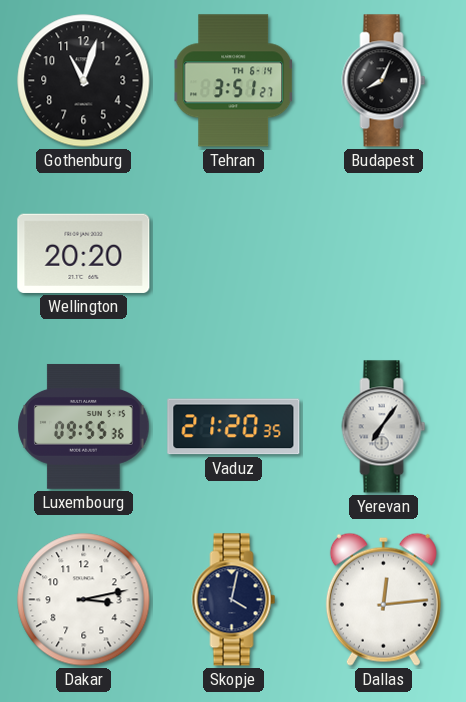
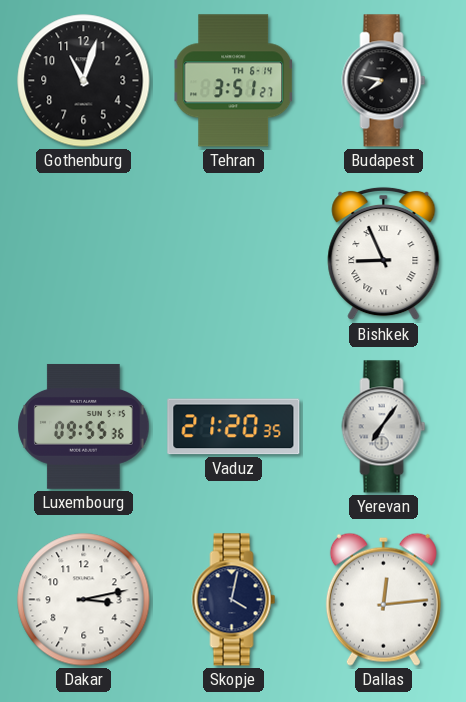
Budapest: 8:04 -> 7:47
Wellington: 20:20 -> none
Bishkek: none -> 8:56
